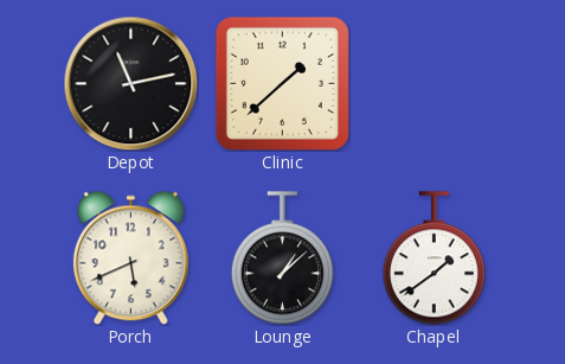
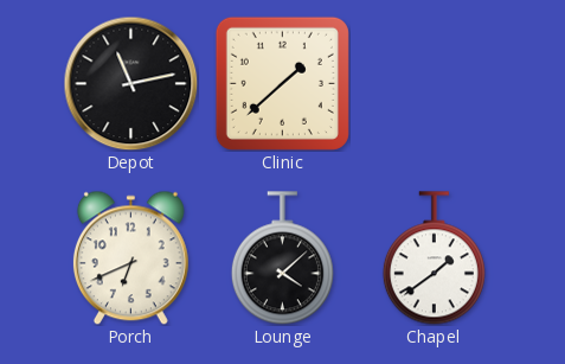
Porch: 5:41 -> 6:41
Lounge: 1:08 -> 4:08
